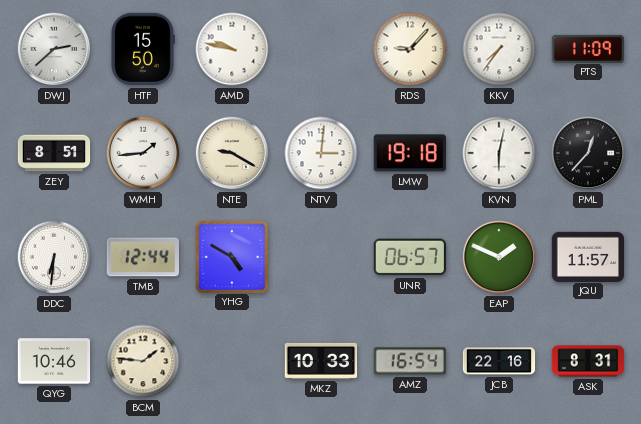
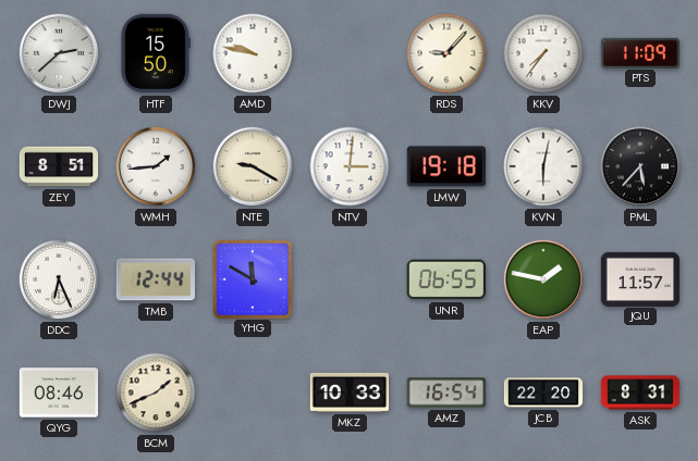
PML: 12:37 -> 5:37
DDC: 6:31 -> 6:26
YHG: 4:50 -> 11:50
UNR: 06:57 -> 06:55
EAP: 1:49 -> 1:47
QYG: 10:46 -> 08:46
BCM: 1:46 -> 1:41
JCB: 22:16 -> 22:20
